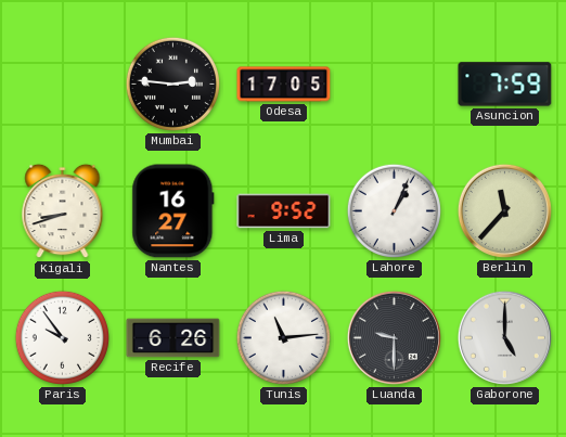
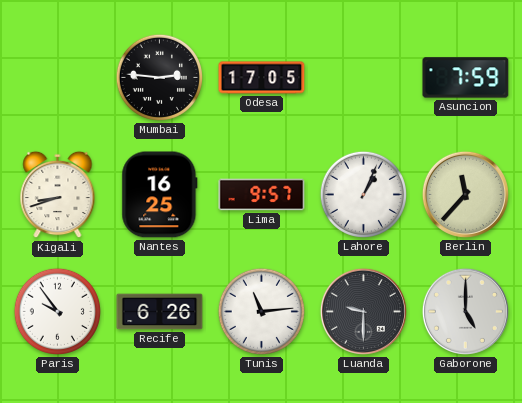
Nantes: 16:27 -> 16:25
Lima: 9:52 -> 9:57
